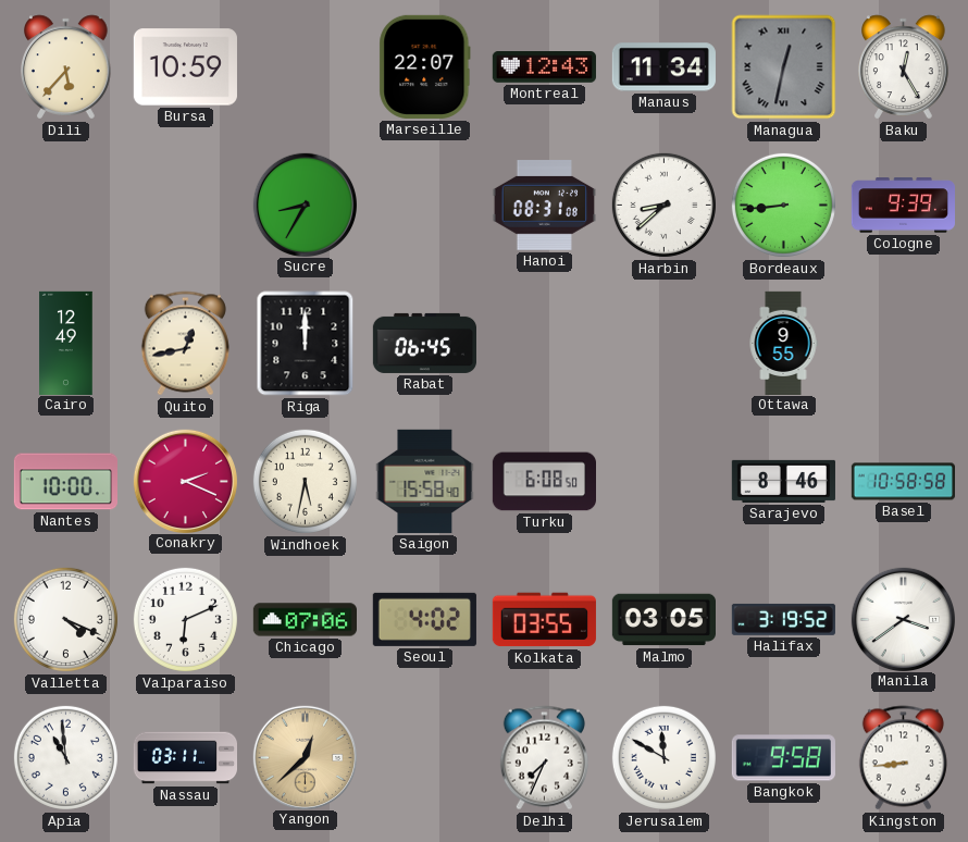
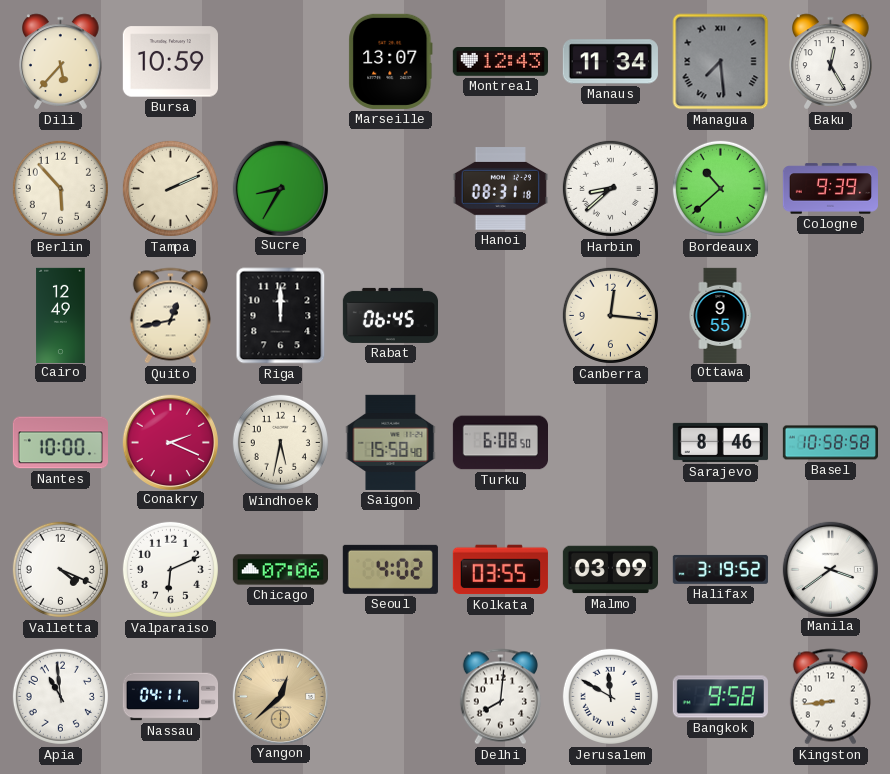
Marseille: 22:07 -> 13:07
Managua: 12:32 -> 7:29
Berlin: none -> 5:53
Tampa: none -> 2:11
Hanoi: 08:31:08 -> 08:31:18
Bordeaux: 8:44 -> 10:38
Canberra: none -> 12:16
Malmo: 03:05 -> 03:09
Nassau: 03:11 -> 04:11
Delhi: 7:34 -> 8:01
